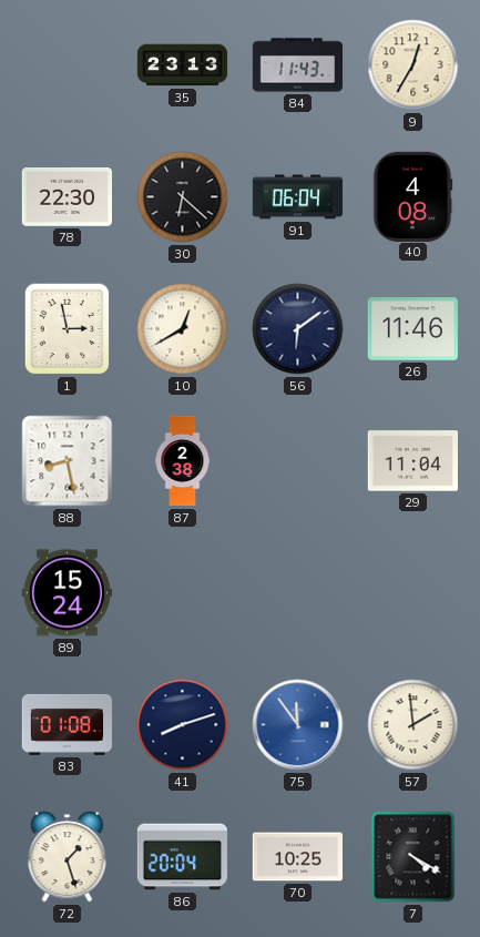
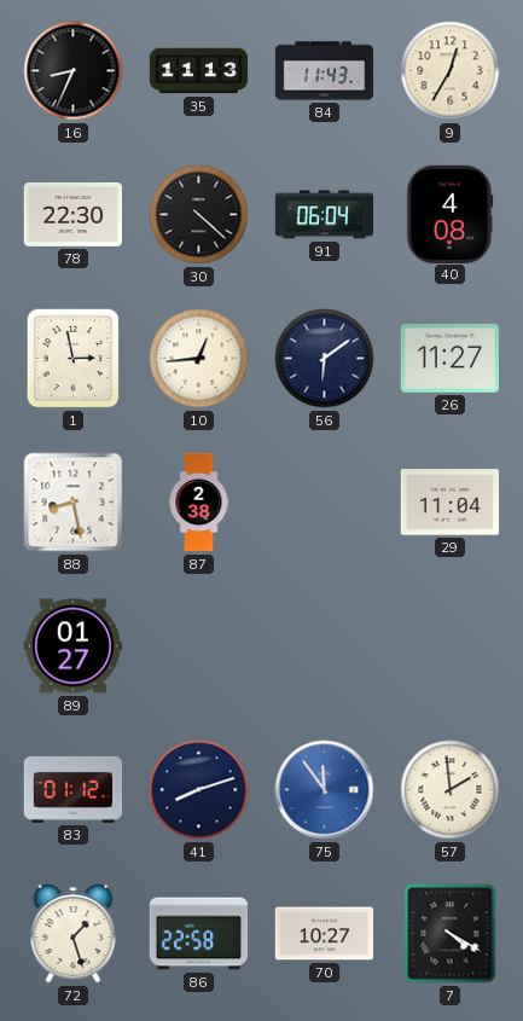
16: none -> 8:34
35: 23:13 -> 11:13
30: 6:22 -> 4:22
10: 12:40 -> 12:44
26: 11:46 -> 11:27
89: 15:24 -> 01:27
83: 01:08 -> 01:12
86: 20:04 -> 22:58
70: 10:25 -> 10:27
